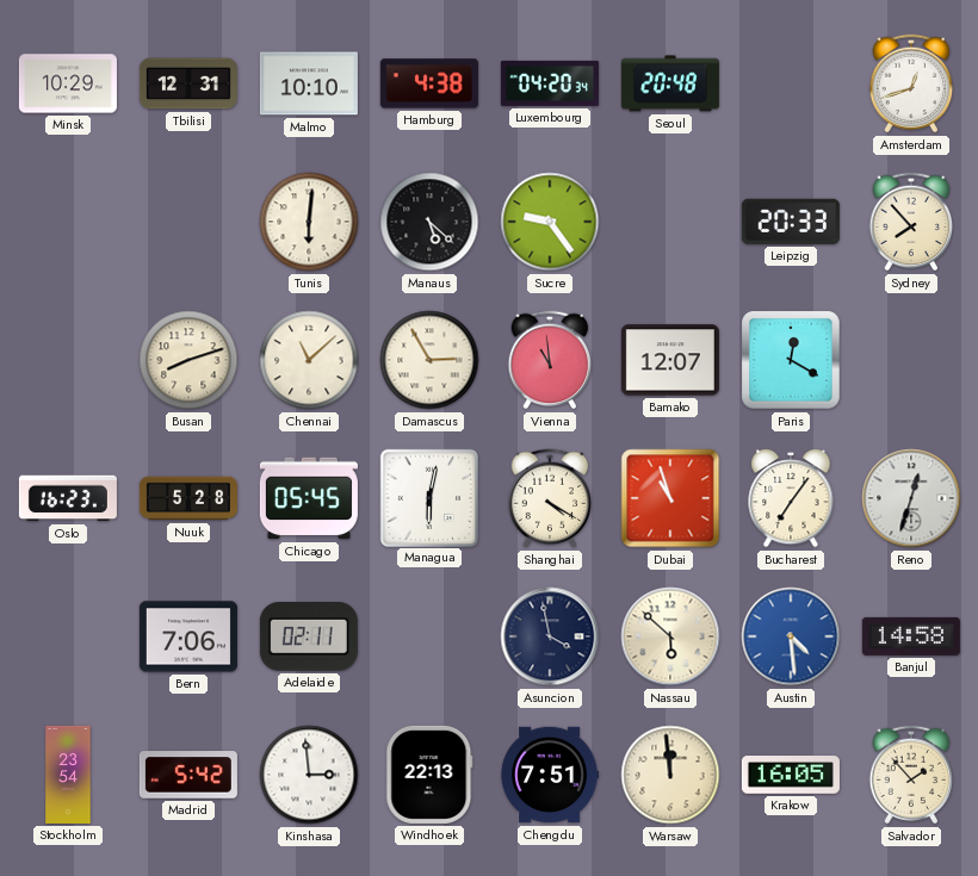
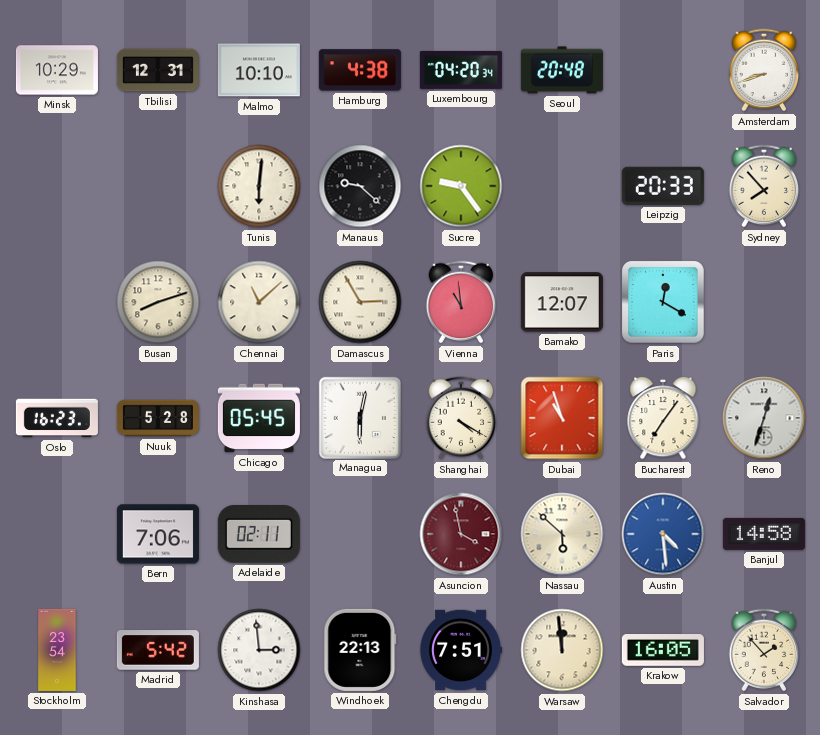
Amsterdam: 12:42 -> 8:42
Manaus: 5:22 -> 9:22
Asuncion dial: navy -> burgundy
